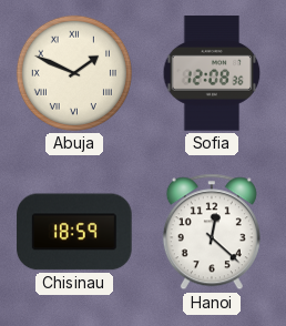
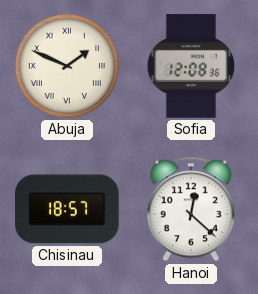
Chisinau: 18:59 -> 18:57
